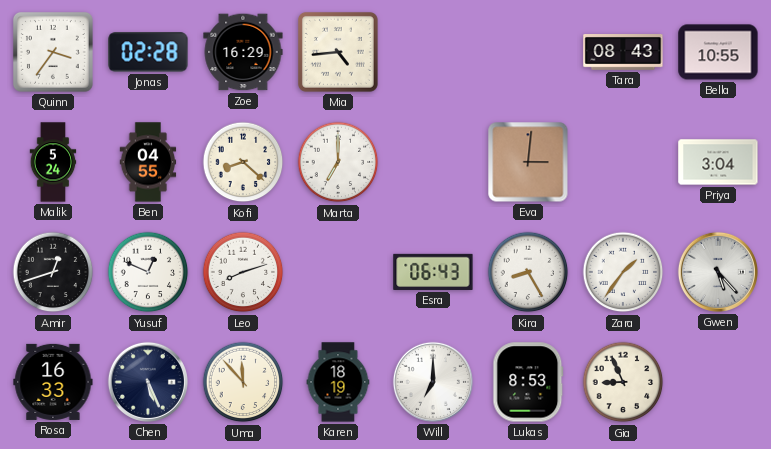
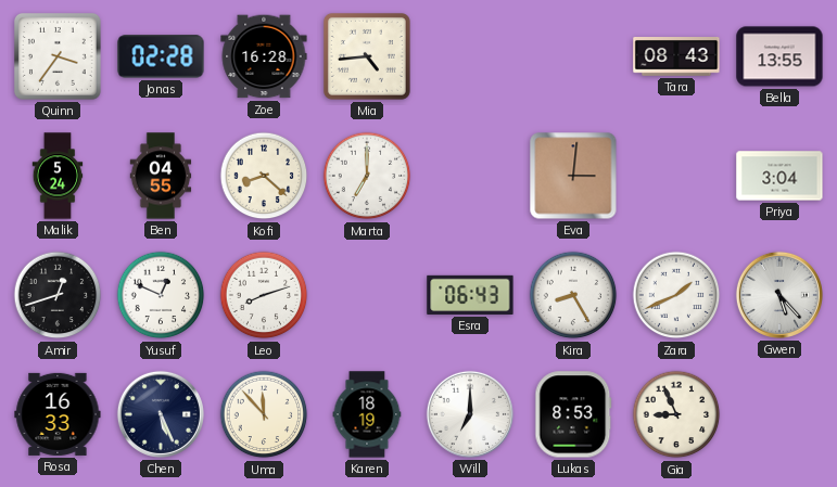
Zoe: 16:29 -> 16:28
Bella: 10:55 -> 13:55
Zara: 1:36 -> 1:41
